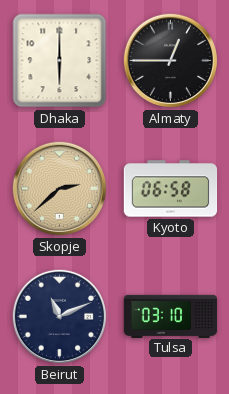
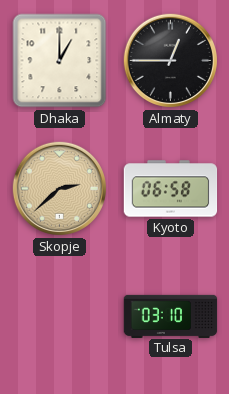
Dhaka: 6:00 -> 1:00
Beirut: 11:11 -> none
